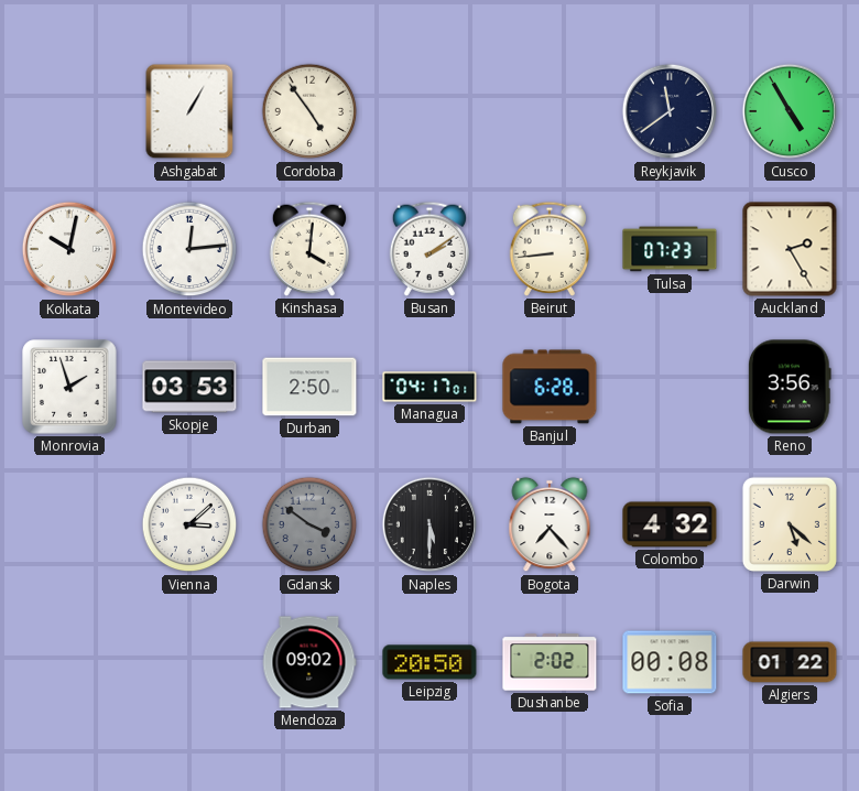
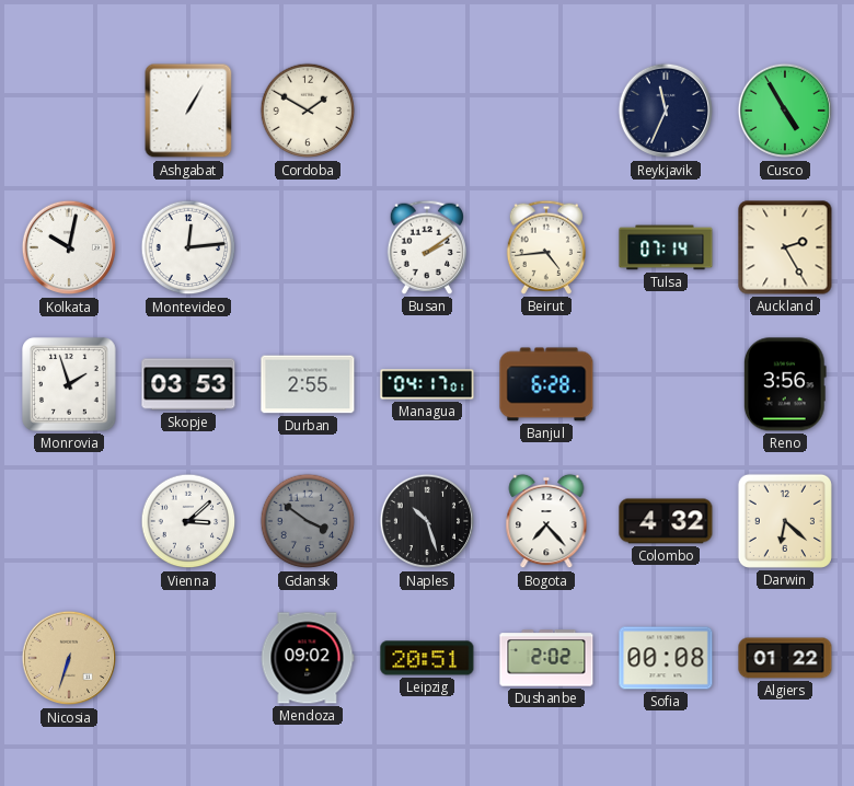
Cordoba: 4:54 -> 1:50
Reykjavik: 11:39 -> 11:34
Kinshasa: 4:01 -> none
Beirut: 8:44 -> 4:44
Tulsa: 07:23 -> 07:14
Durban: 2:50 -> 2:55
Naples: 5:30 -> 10:27
Darwin: 5:22 -> 6:22
Nicosia: none -> 6:33
Leipzig: 20:50 -> 20:51
